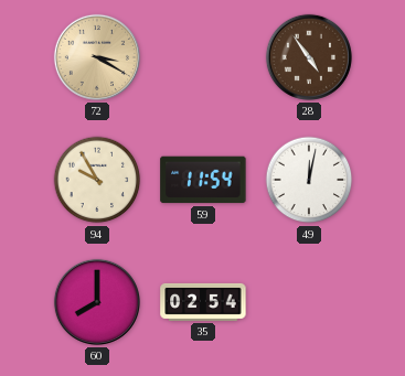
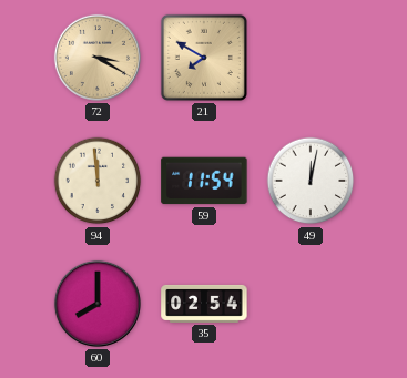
21: none -> 7:50
28: 4:54 -> none
94: 9:55 -> 11:59
